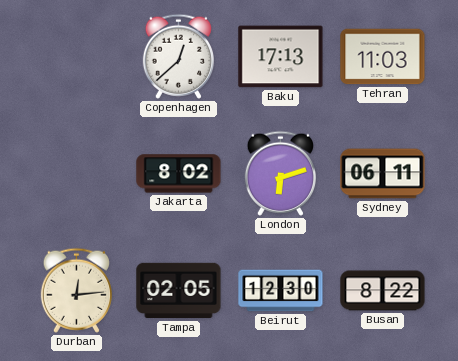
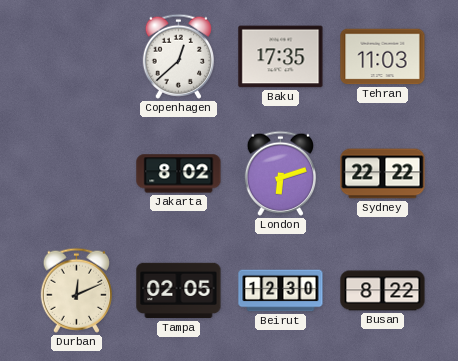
Baku: 17:13 -> 17:35
Sydney: 06:11 -> 22:22
Durban: 12:14 -> 12:11
